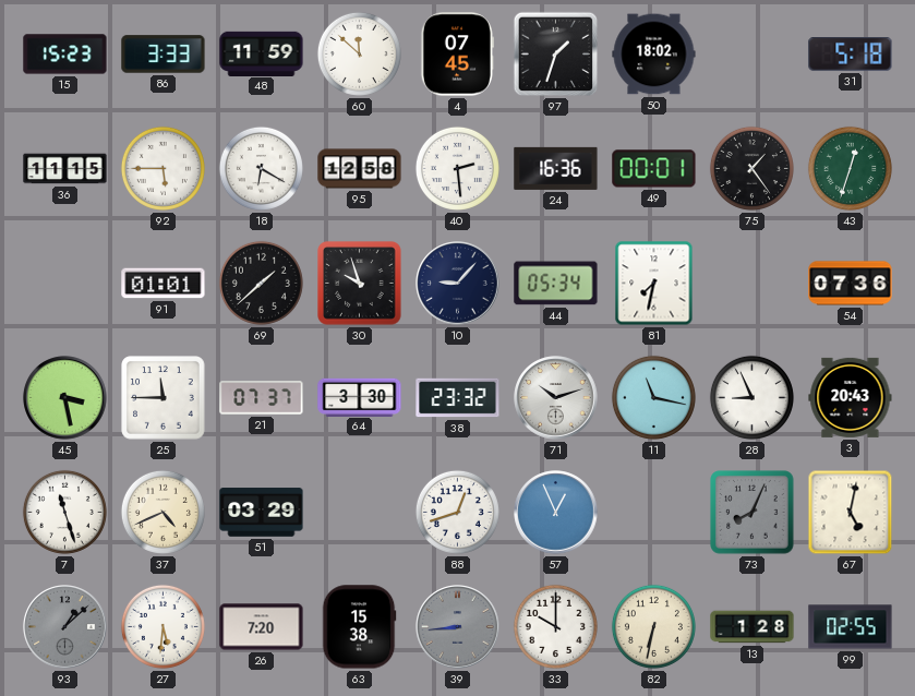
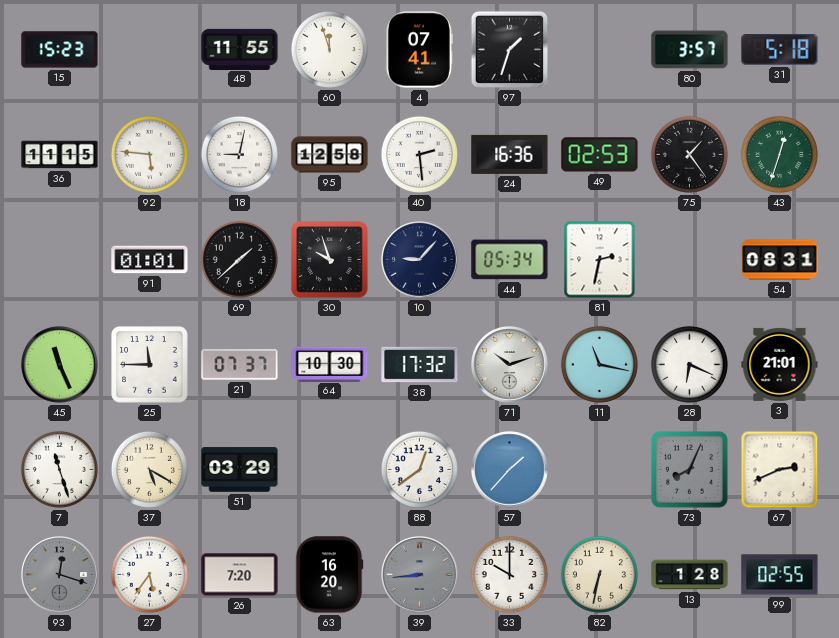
86: 3:33 -> none
48: 11:59 -> 11:55
60: 11:52 -> 11:57
4: 07:45 -> 07:41
50: 18:02 -> none
80: none -> 3:57
92: 5:45 -> 5:46
18: 6:20 -> 9:02
49: 00:01 -> 02:53
81: 7:32 -> 2:32
54: 07:36 -> 08:31
45: 3:28 -> 11:26
64: 3:30 -> 10:30
38: 23:32 -> 17:32
28: 8:56 -> 6:19
3: 20:43 -> 21:01
37: 4:41 -> 5:20
88: 12:42 -> 12:39
57: 12:56 -> 1:37
67: 5:02 -> 2:41
93: 1:08 -> 12:18
27: 5:31 -> 5:36
63: 15:38 -> 16:20
